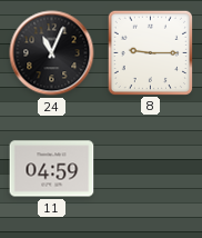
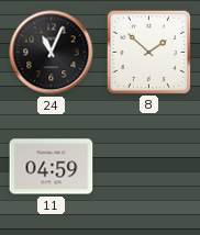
8: 9:15 -> 1:52
